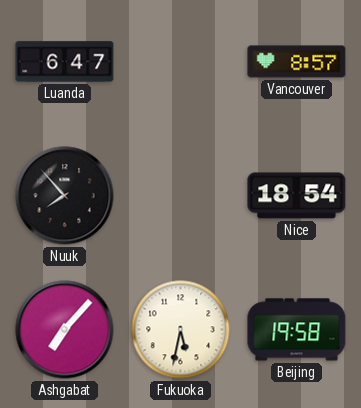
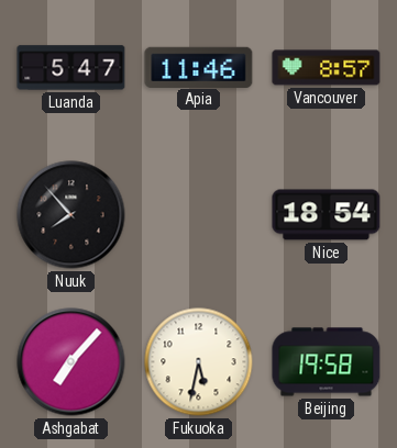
Luanda: 6:47 -> 5:47
Apia: none -> 11:46
